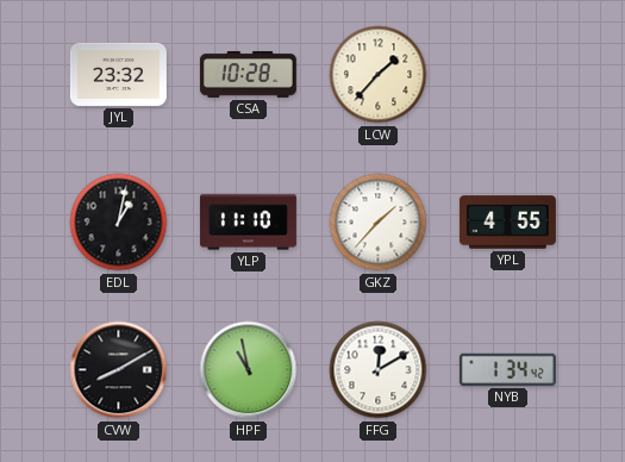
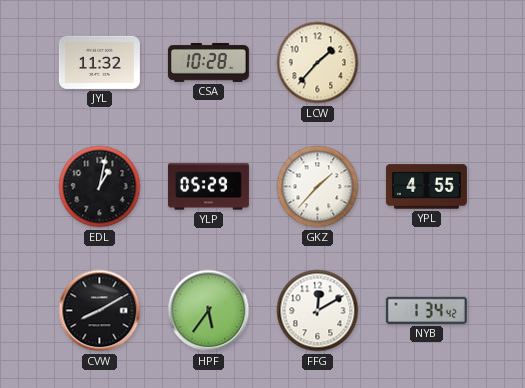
JYL: 23:32 -> 11:32
YLP: 11:10 -> 05:29
HPF: 10:58 -> 5:36
